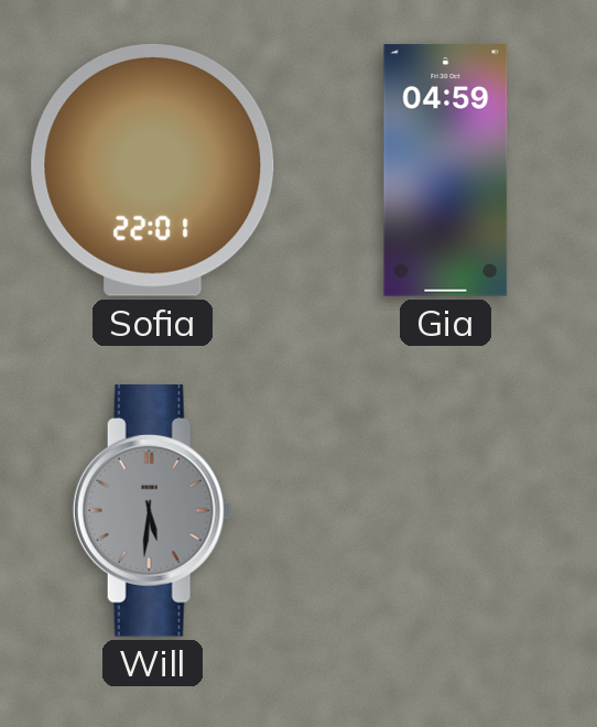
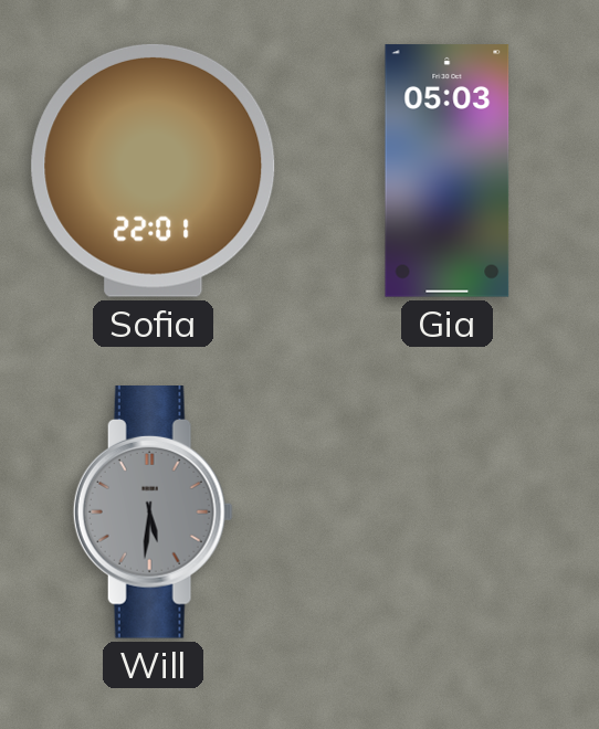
Gia: 04:59 -> 05:03
